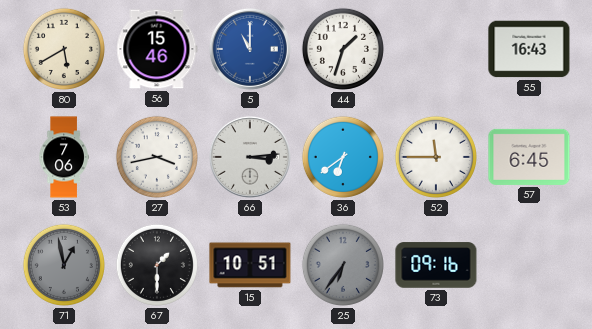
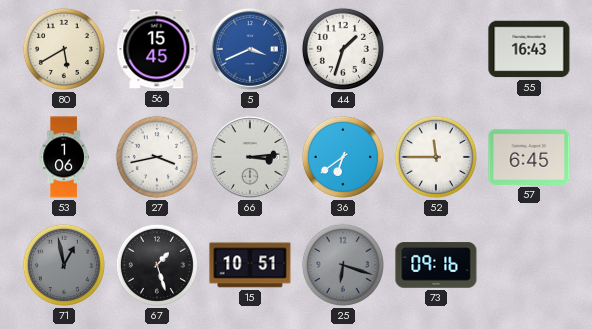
56: 15:46 -> 15:45
5: 11:00 -> 3:41
53: 7:06 -> 1:06
67: 1:30 -> 1:27
25: 6:36 -> 6:18
